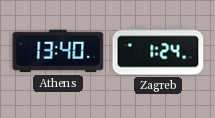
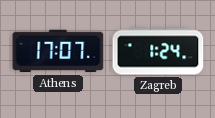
Athens: 13:40 -> 17:07
